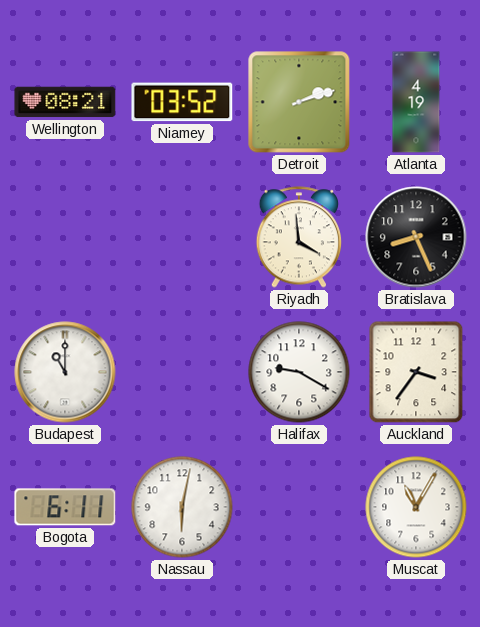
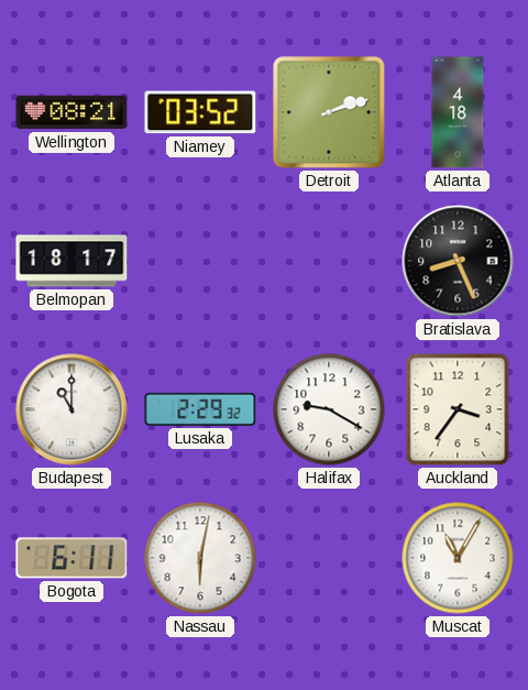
Atlanta: 4:19 -> 4:18
Belmopan: none -> 18:17
Riyadh: 3:59 -> none
Lusaka: none -> 2:29
